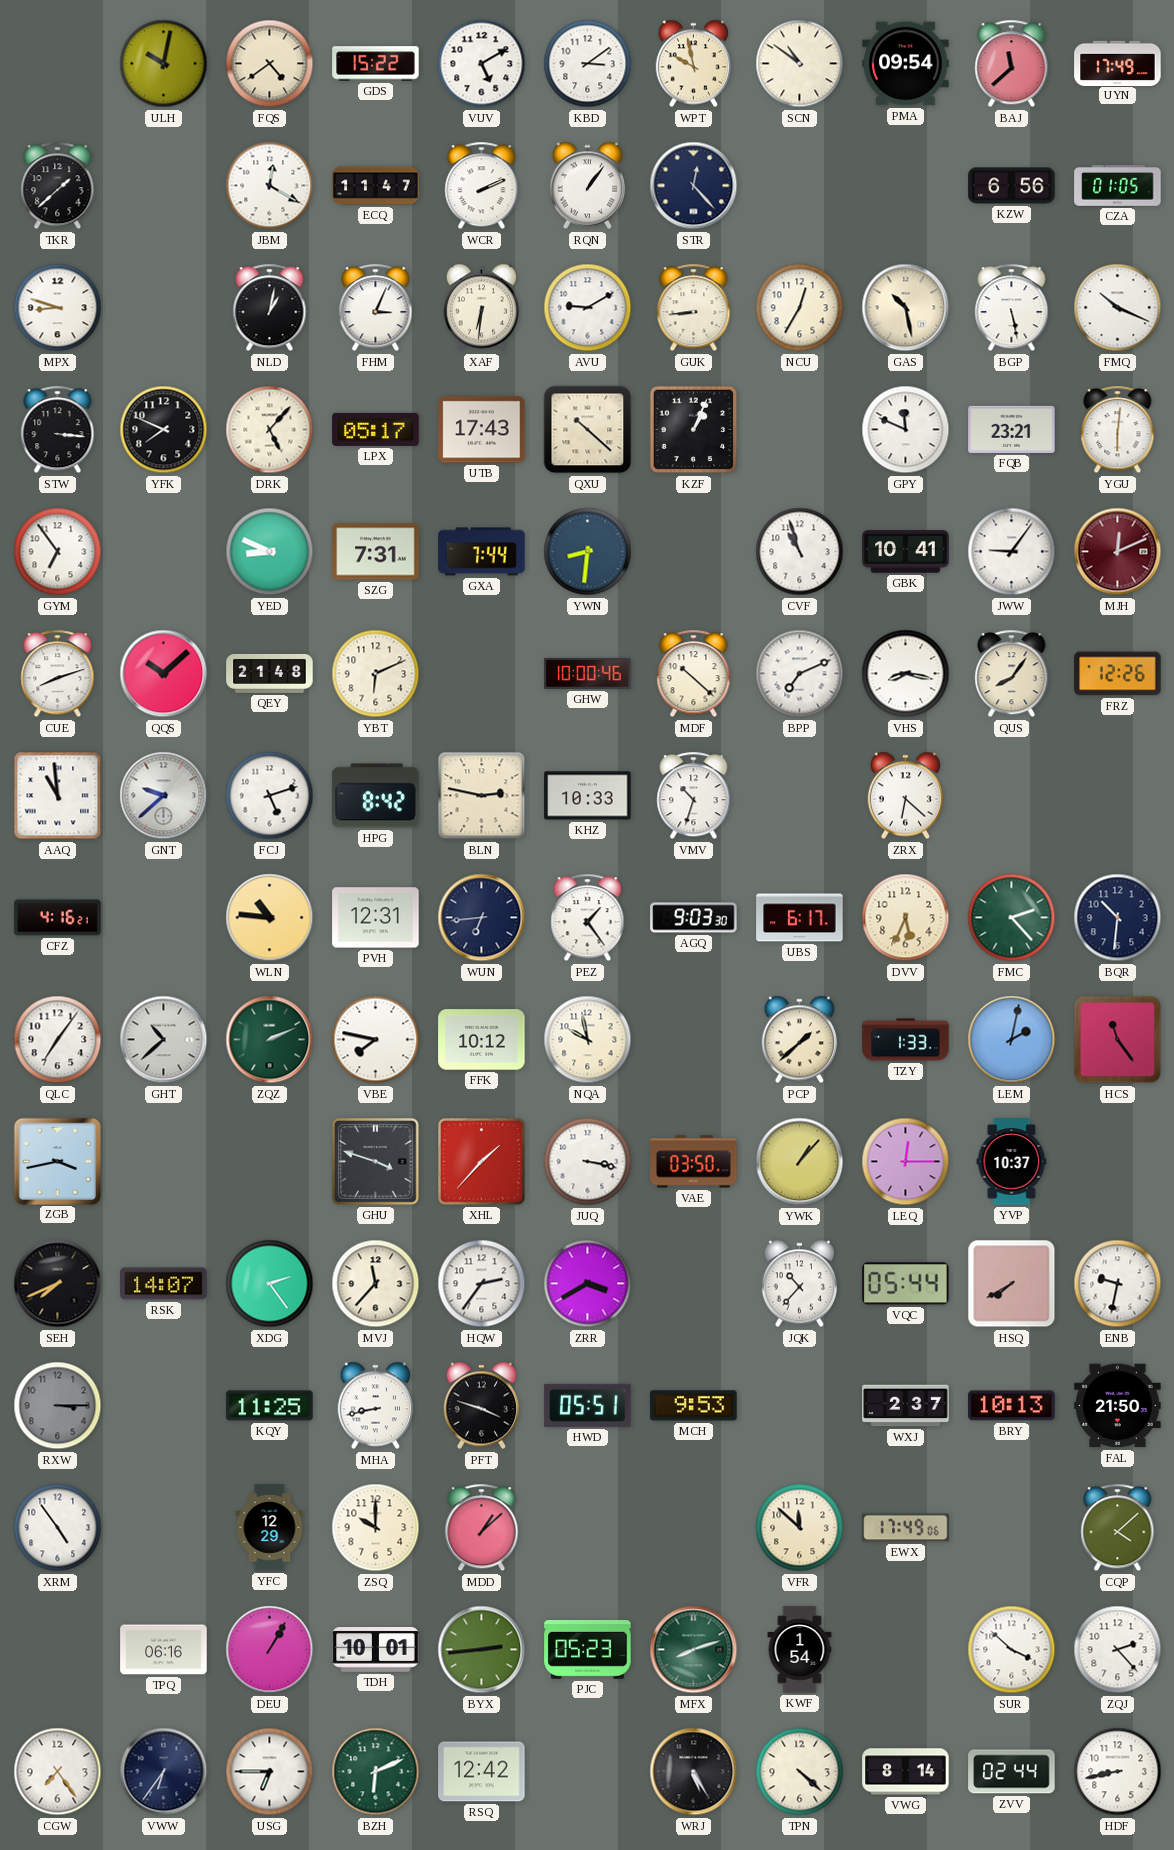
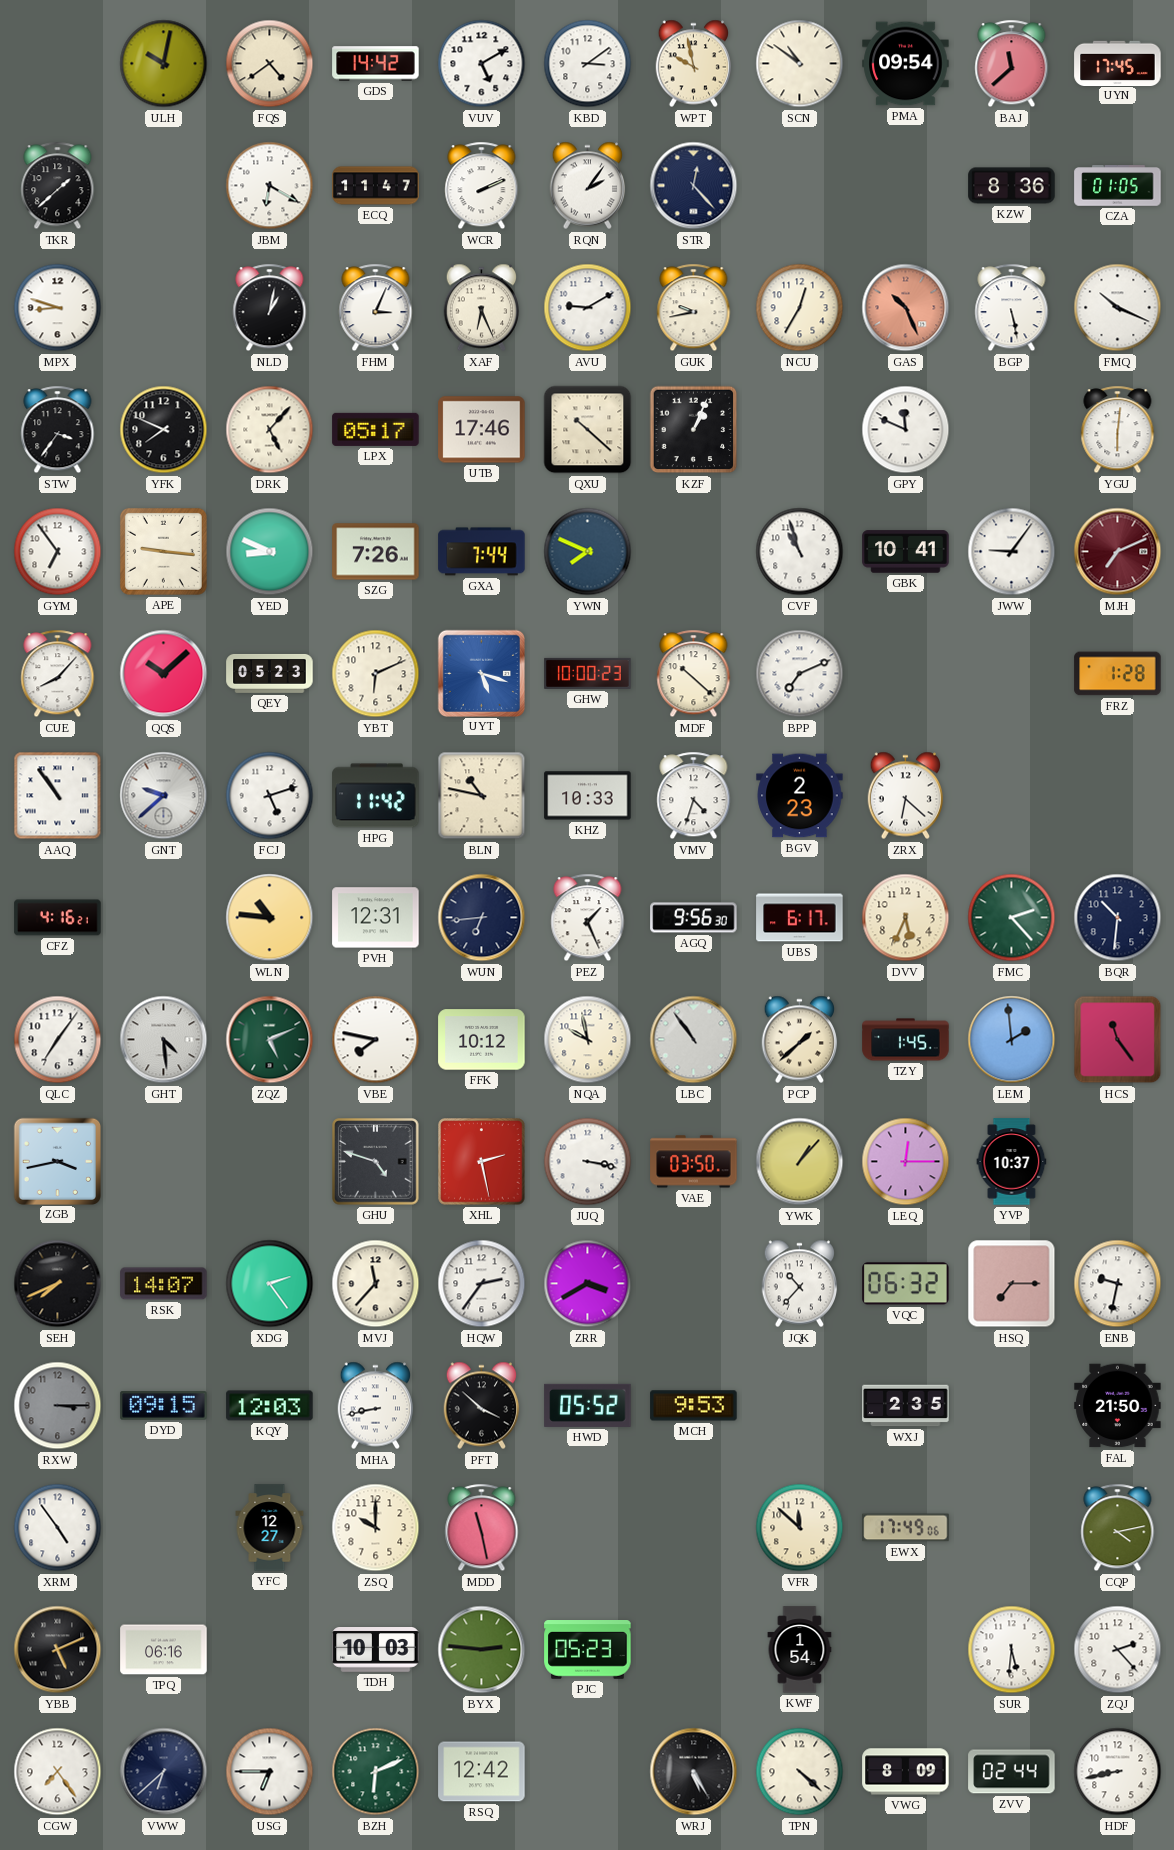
GDS: 15:22 -> 14:42
UYN: 17:49 -> 17:45
JBM: 12:20 -> 6:20
RQN: 1:06 -> 2:06
KZW: 6:56 -> 8:36
XAF: 6:31 -> 6:26
GUK: 8:44 -> 9:43
GAS: 10:28 -> 10:26
GAS dial: cream -> salmon
STW: 3:16 -> 3:36
UTB: 17:43 -> 17:46
FQB: 23:21 -> none
APE: none -> 9:16
SZG: 7:31 -> 7:26
YWN: 8:31 -> 7:49
MJH: 12:11 -> 7:11
CUE: 8:12 -> 8:07
QEY: 21:48 -> 05:23
UYT: none -> 5:18
GHW: 10:00:46 -> 10:00:23
VHS: 8:17 -> none
QUS: 8:06 -> none
FRZ: 12:26 -> 1:28
AAQ: 10:59 -> 10:54
HPG: 8:42 -> 11:42
BLN: 2:47 -> 10:47
VMV: 10:33 -> 4:33
BGV: none -> 2:23
PEZ: 1:24 -> 1:26
AGQ: 9:03 -> 9:56
GHT: 10:38 -> 4:29
ZQZ: 2:11 -> 5:11
LBC: none -> 10:54
TZY: 1:33 -> 1:45
LEM: 2:02 -> 1:59
GHU: 3:48 -> 4:48
XHL: 1:37 -> 2:28
VQC: 05:44 -> 06:32
HSQ: 7:40 -> 7:15
DYD: none -> 09:15
KQY: 11:25 -> 12:03
PFT: 3:48 -> 3:52
HWD: 05:51 -> 05:52
WXJ: 2:37 -> 2:35
BRY: 10:13 -> none
YFC: 12:29 -> 12:27
MDD: 1:08 -> 11:28
CQP: 4:08 -> 4:13
YBB: none -> 5:11
DEU: 1:05 -> none
TDH: 10:01 -> 10:03
BYX: 2:44 -> 2:46
MFX: 8:12 -> none
SUR: 3:52 -> 5:31
VWW: 6:36 -> 6:38
VWG: 8:14 -> 8:09
